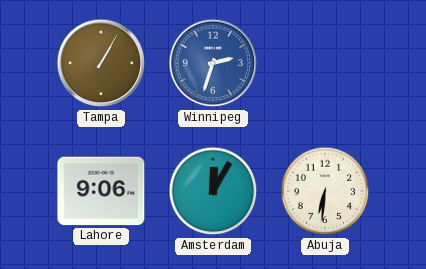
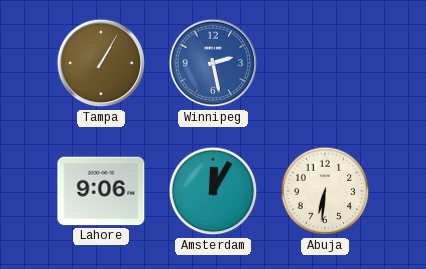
Winnipeg: 2:33 -> 2:28
